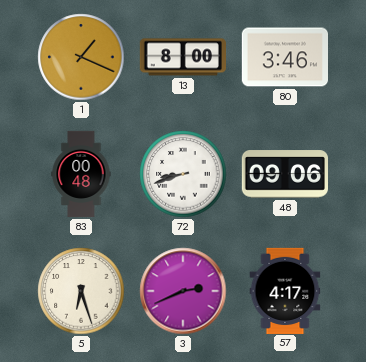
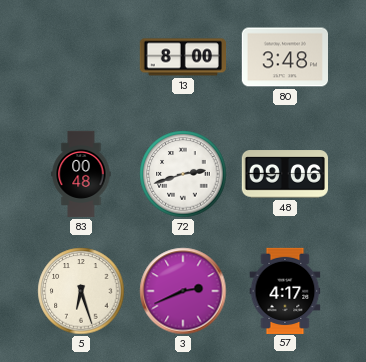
1: 1:19 -> none
80: 3:46 -> 3:48
72: 8:42 -> 2:42
